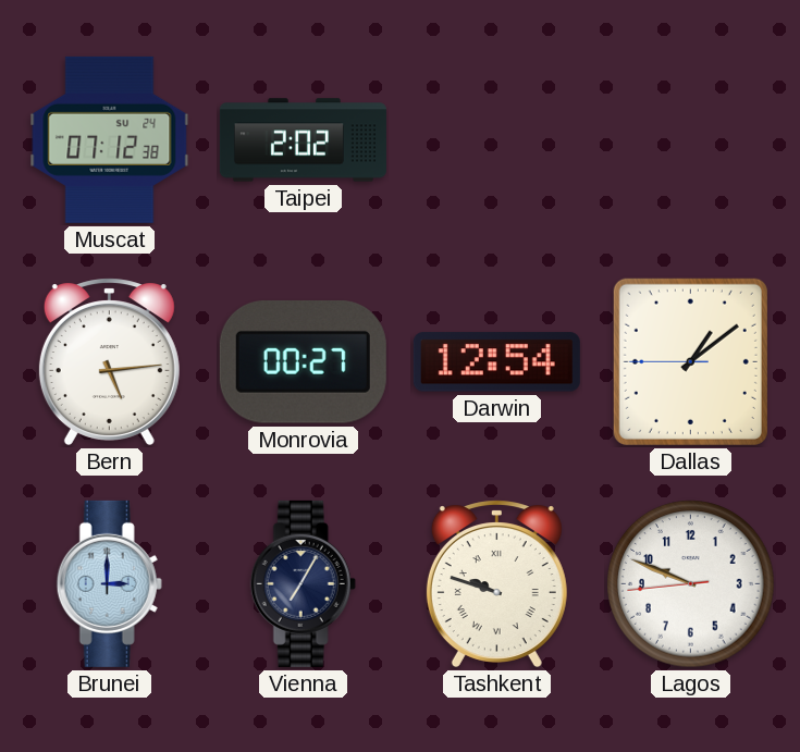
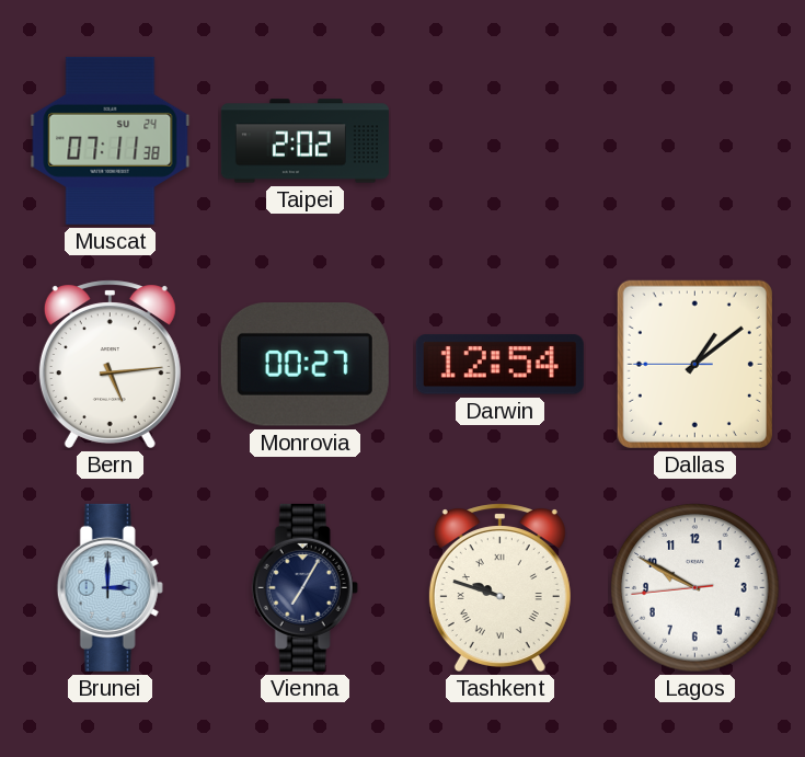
Muscat: 07:12 -> 07:11
Lagos: 9:48 -> 9:49
